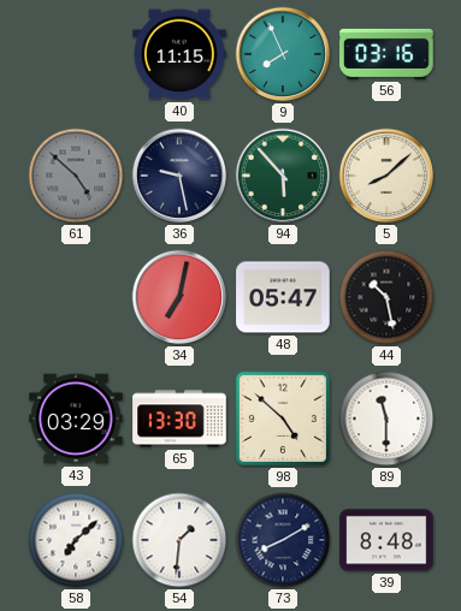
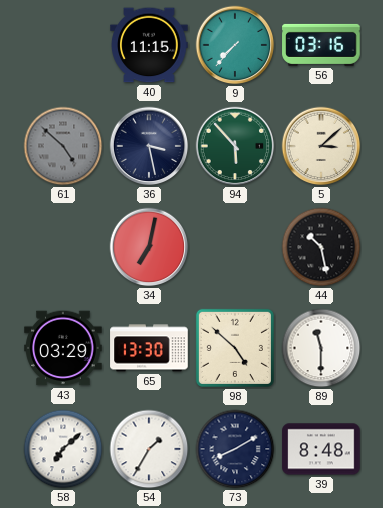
9: 7:56 -> 7:37
36: 9:28 -> 3:28
5: 8:08 -> 3:08
48: 05:47 -> none
54: 1:31 -> 1:35
